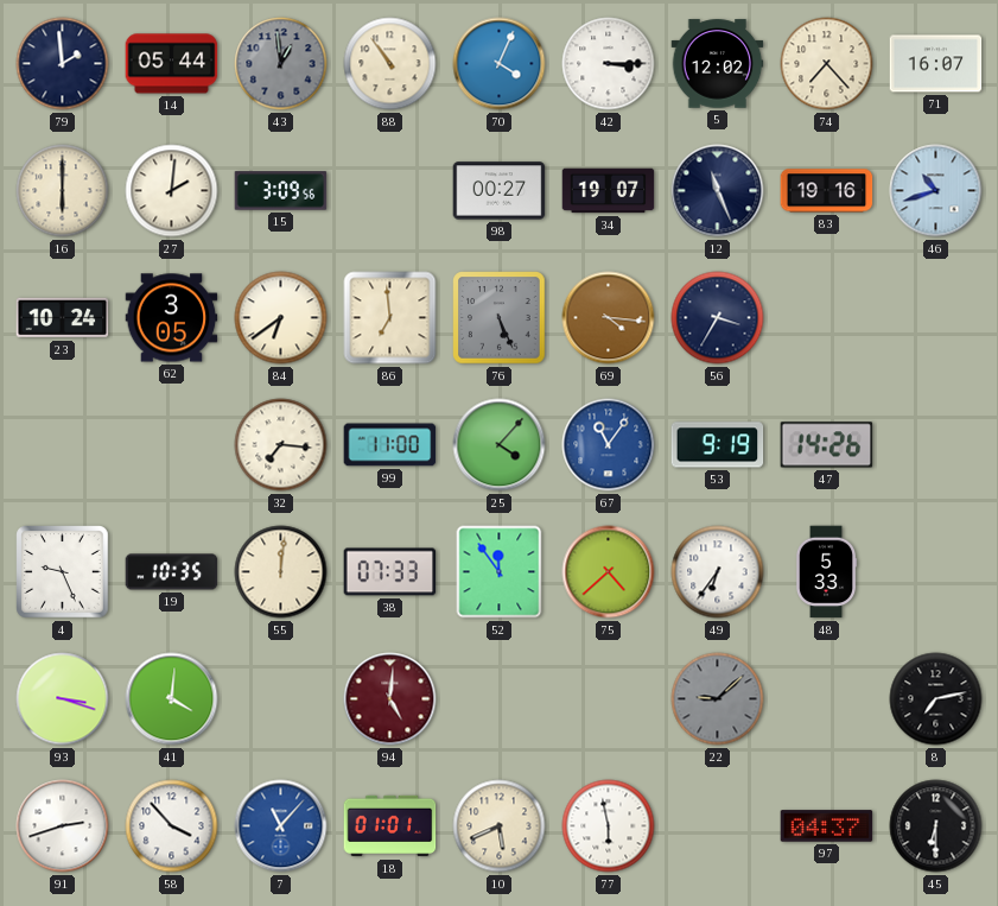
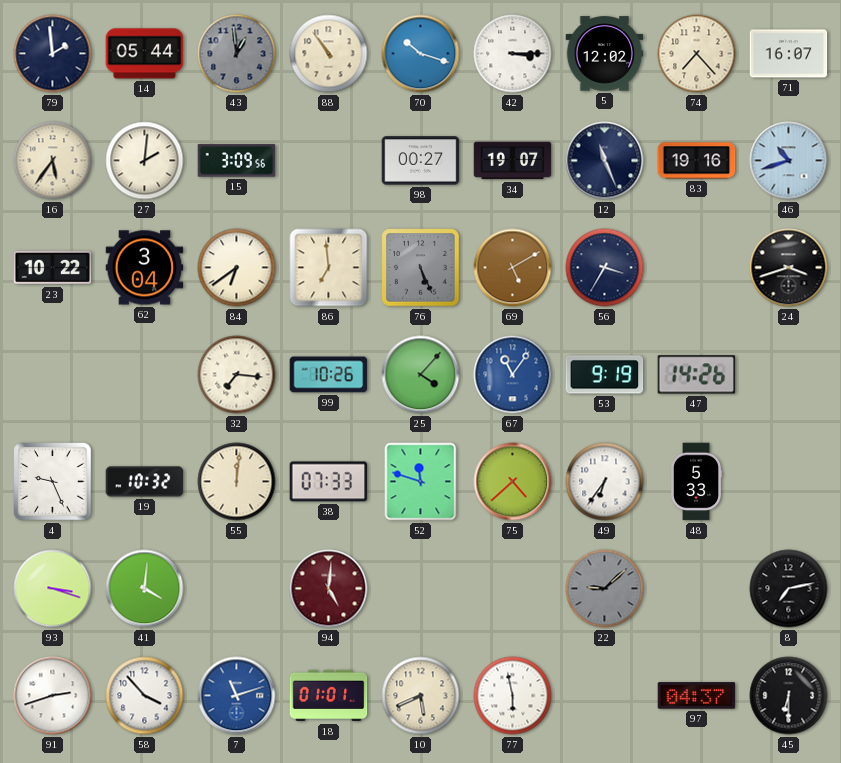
70: 4:04 -> 10:18
16: 6:00 -> 5:36
23: 10:24 -> 10:22
62: 3:05 -> 3:04
69: 4:16 -> 5:10
24: none -> 3:42
99: 11:00 -> 10:26
19: 10:35 -> 10:32
52: 11:54 -> 11:48
7: 11:07 -> 11:12
